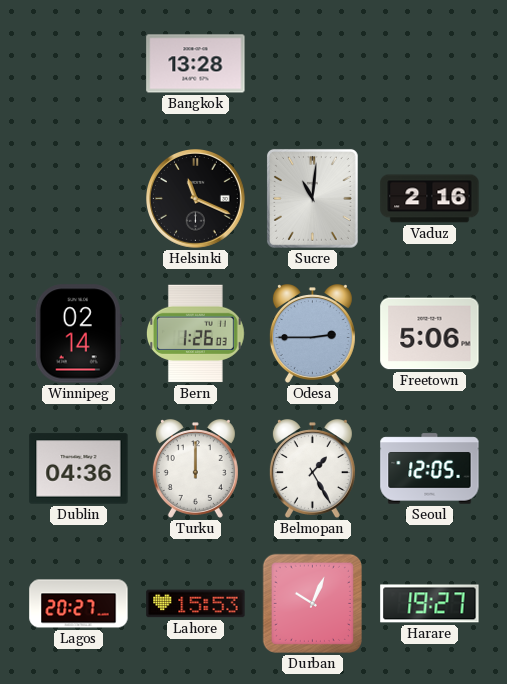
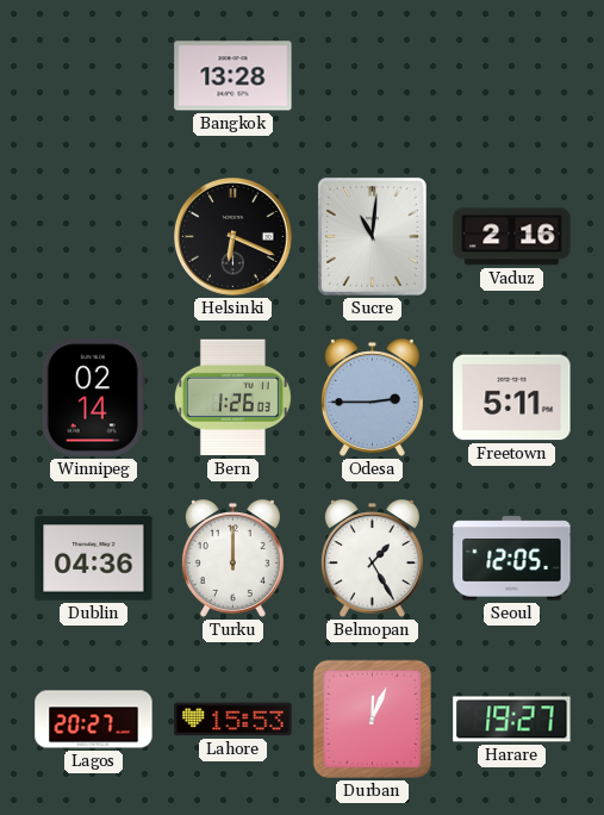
Helsinki: 11:19 -> 6:19
Freetown: 5:06 -> 5:11
Durban: 10:04 -> 12:04
